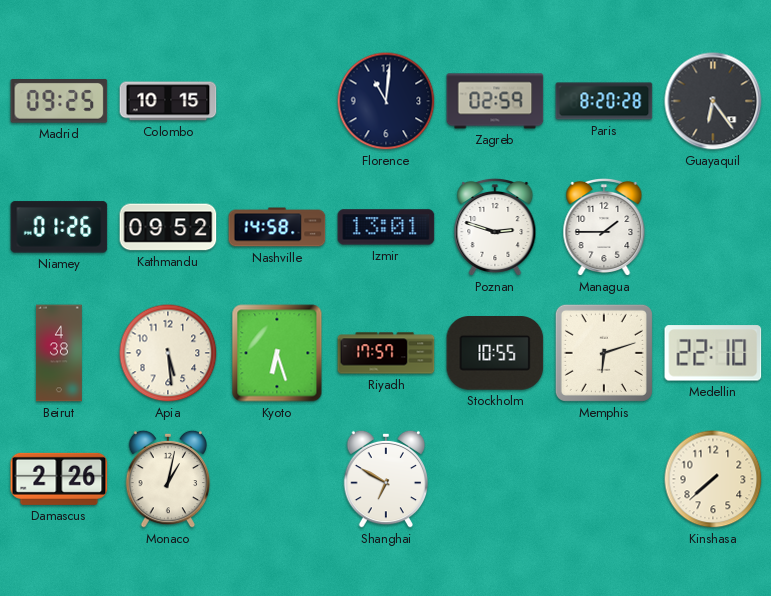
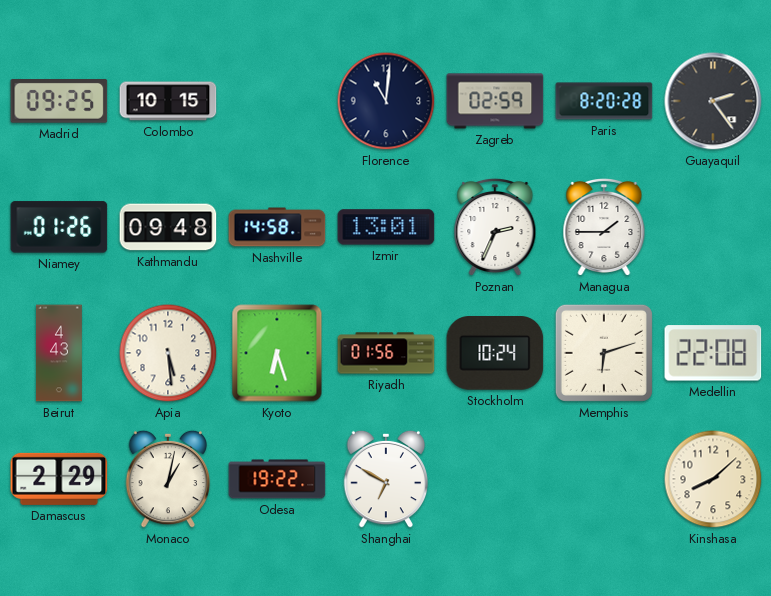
Guayaquil: 6:24 -> 2:24
Kathmandu: 09:52 -> 09:48
Poznan: 2:48 -> 2:34
Beirut: 4:38 -> 4:43
Riyadh: 17:57 -> 01:56
Stockholm: 10:55 -> 10:24
Medellin: 22:10 -> 22:08
Damascus: 2:26 -> 2:29
Odesa: none -> 19:22
Kinshasa: 7:38 -> 8:08
